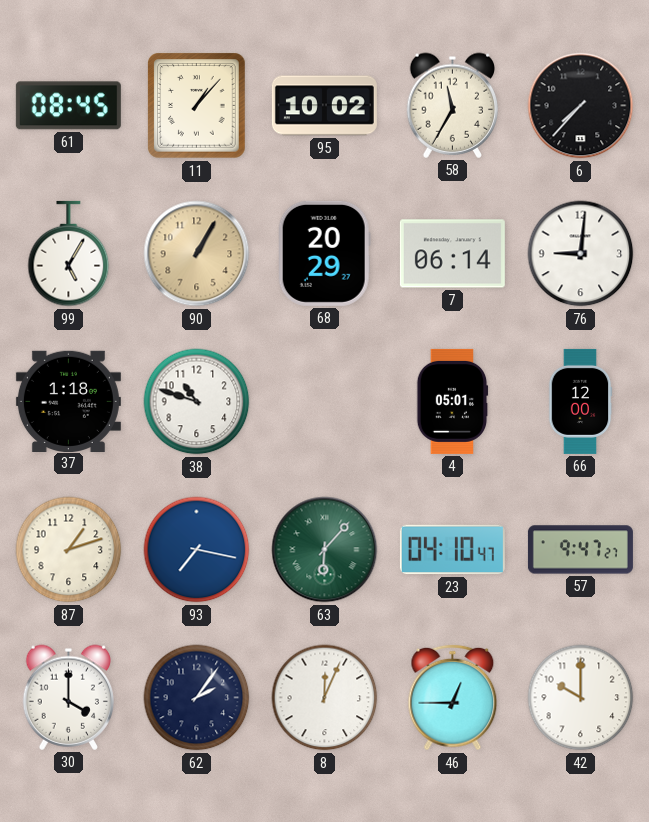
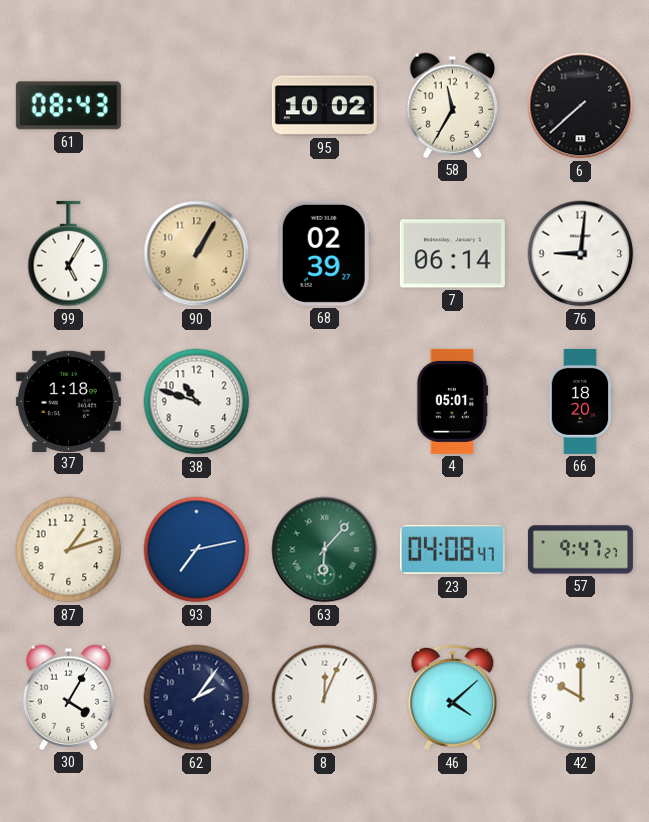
61: 08:45 -> 08:43
11: 1:07 -> none
6: 7:37 -> 7:38
68: 20:29 -> 02:39
66: 12:00 -> 18:20
93: 7:17 -> 7:13
23: 04:10 -> 04:08
30: 4:00 -> 4:05
46: 12:45 -> 4:08
